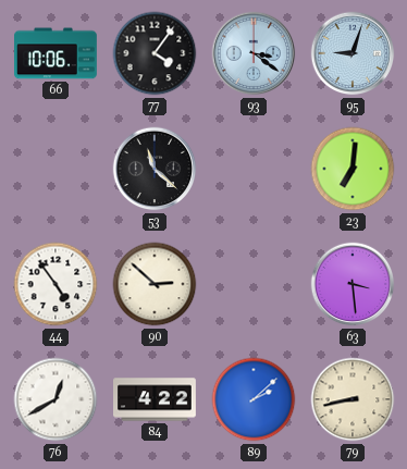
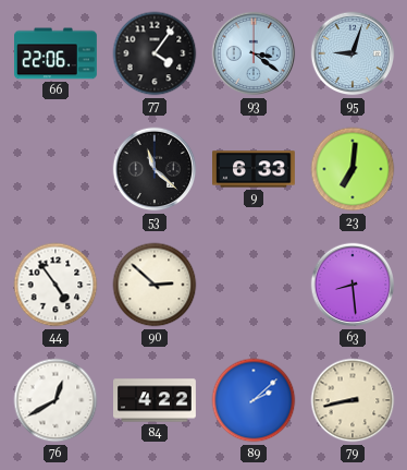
66: 10:06 -> 22:06
9: none -> 6:33
63: 3:29 -> 8:29
